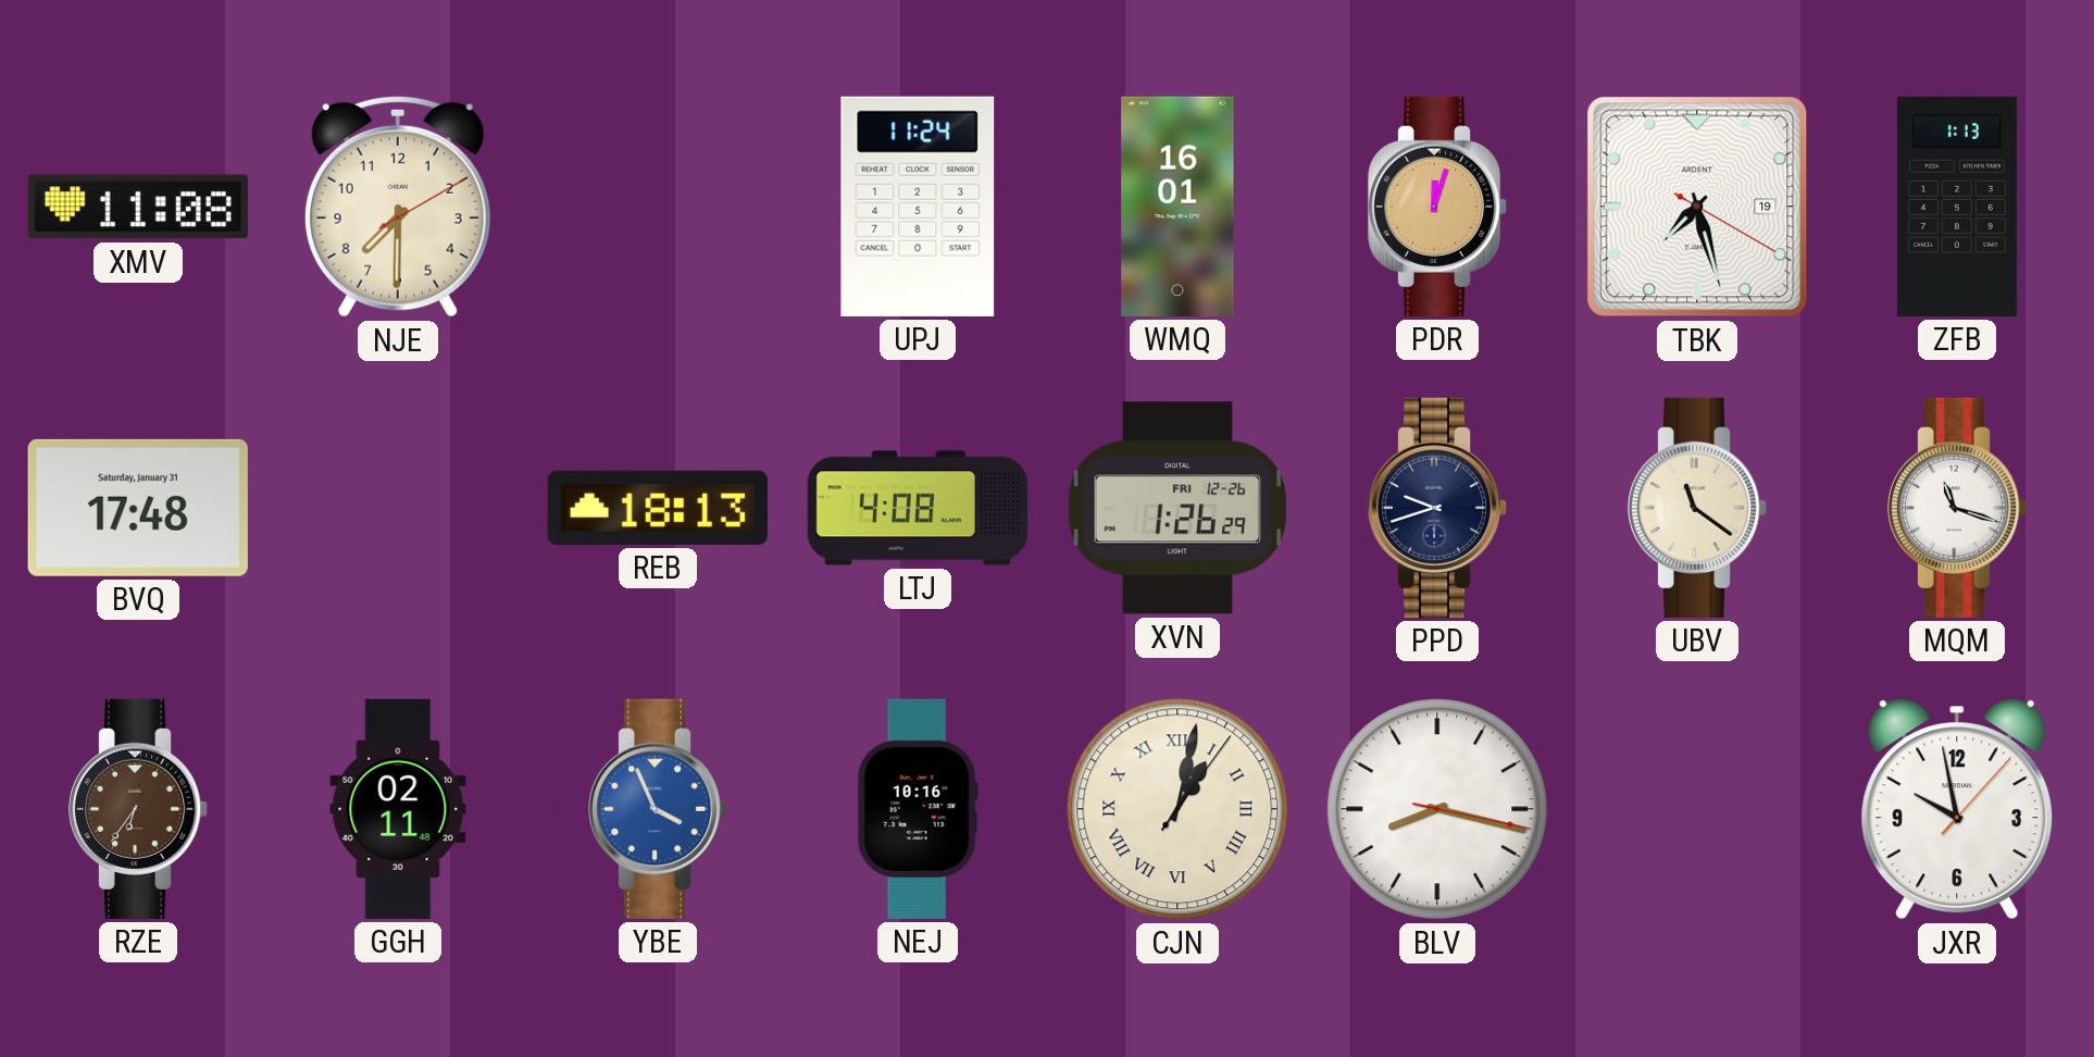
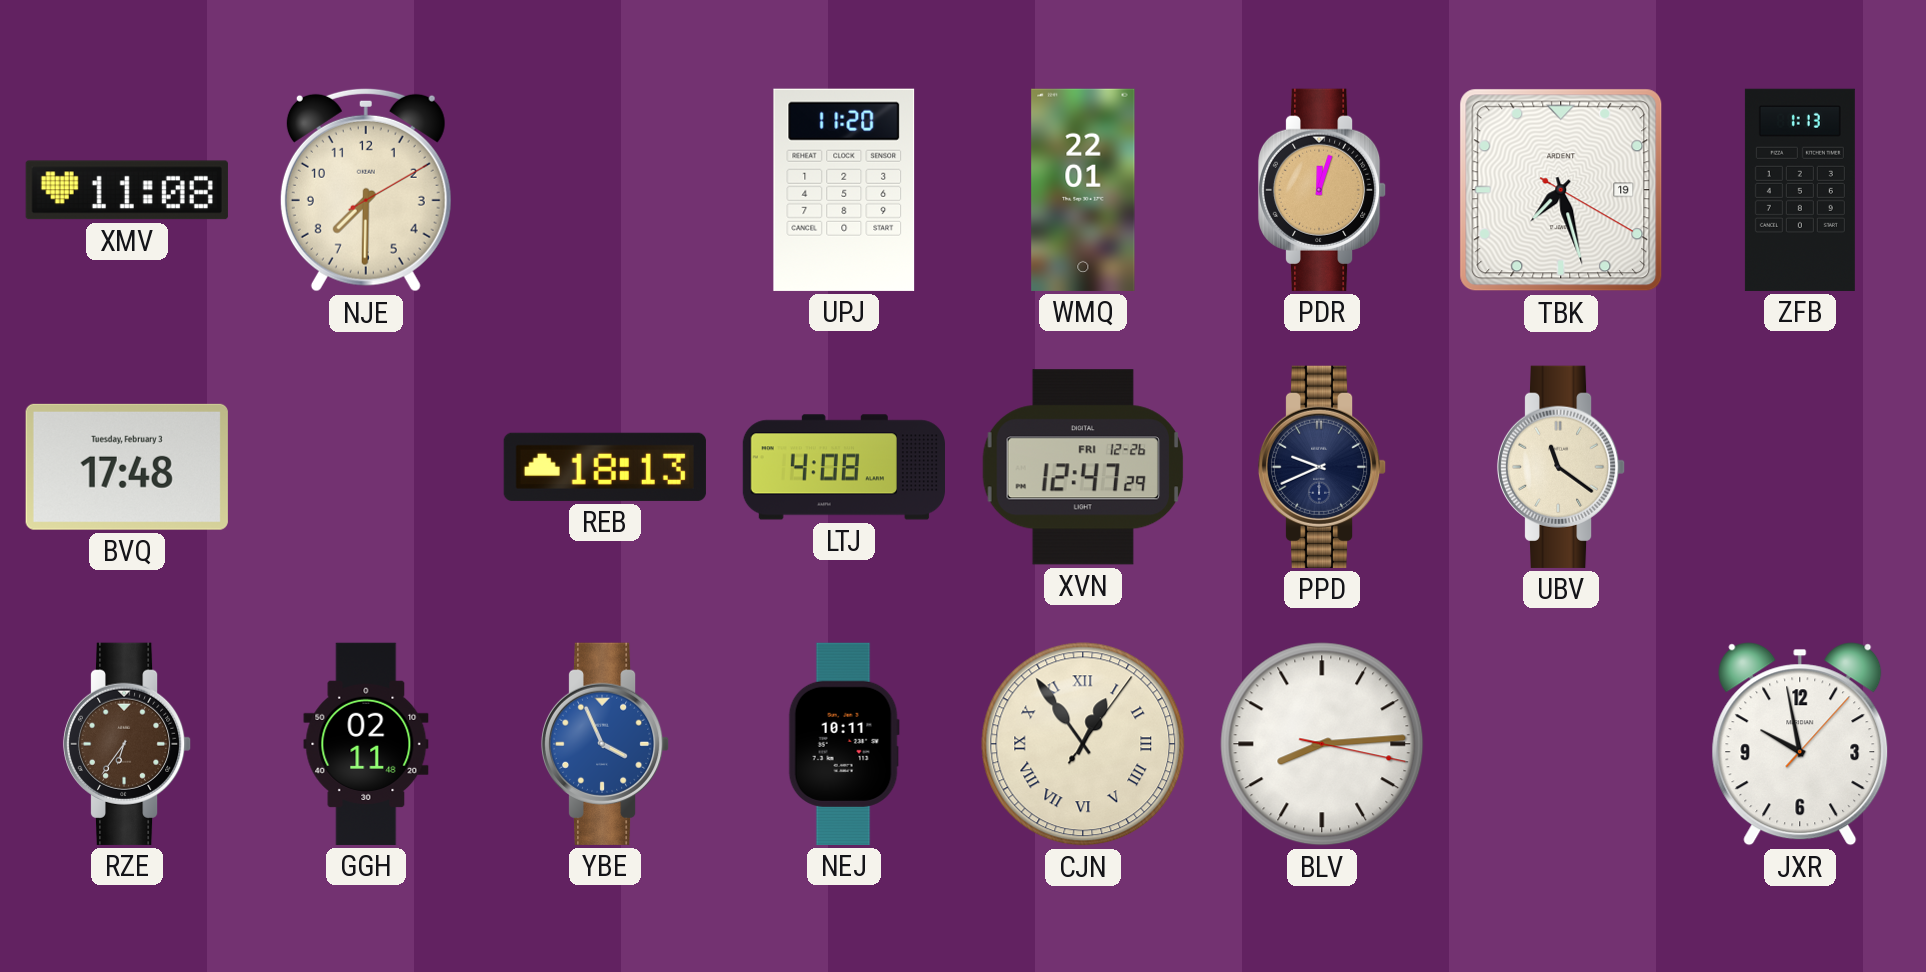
UPJ: 11:24 -> 11:20
WMQ: 16:01 -> 22:01
BVQ date: Saturday, January 31 -> Tuesday, February 3
XVN: 1:26 -> 12:47
PPD: 9:42 -> 9:41
MQM: 11:18 -> none
NEJ: 10:16 -> 10:11
CJN: 1:02 -> 12:54
BLV: 8:17 -> 8:14
